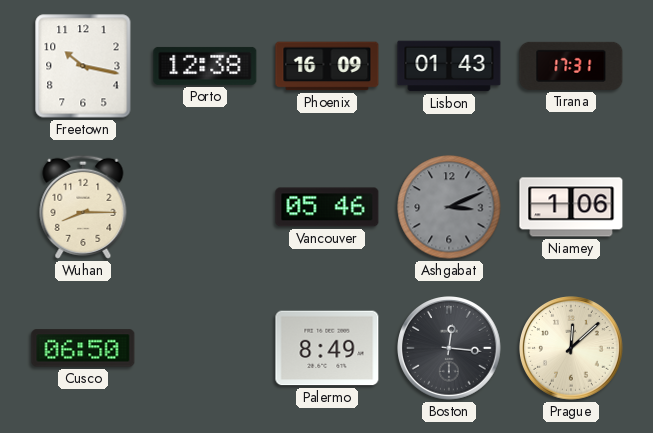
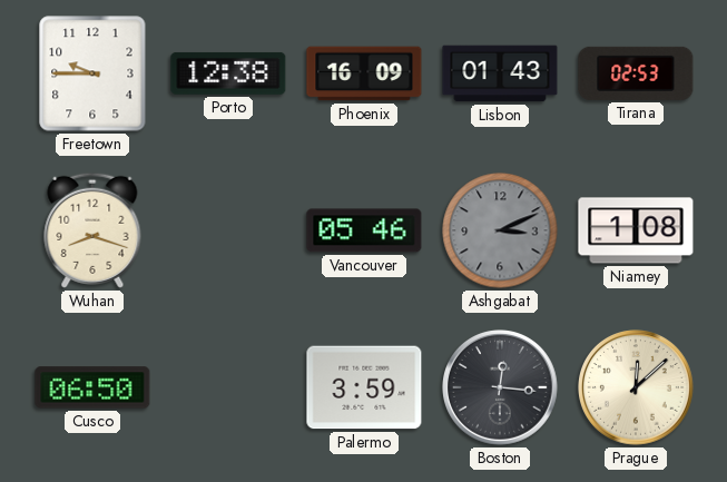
Freetown: 10:17 -> 9:45
Tirana: 17:31 -> 02:53
Wuhan: 8:15 -> 8:18
Niamey: 1:06 -> 1:08
Palermo: 8:49 -> 3:59
